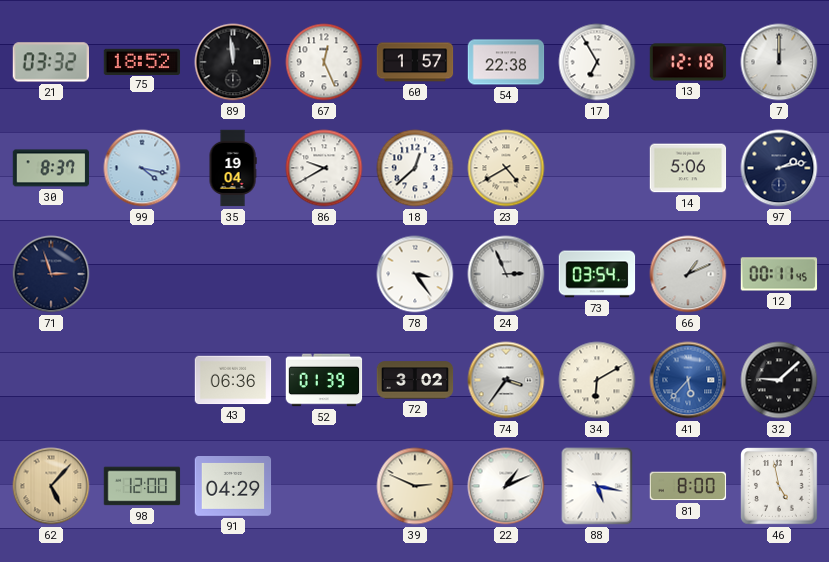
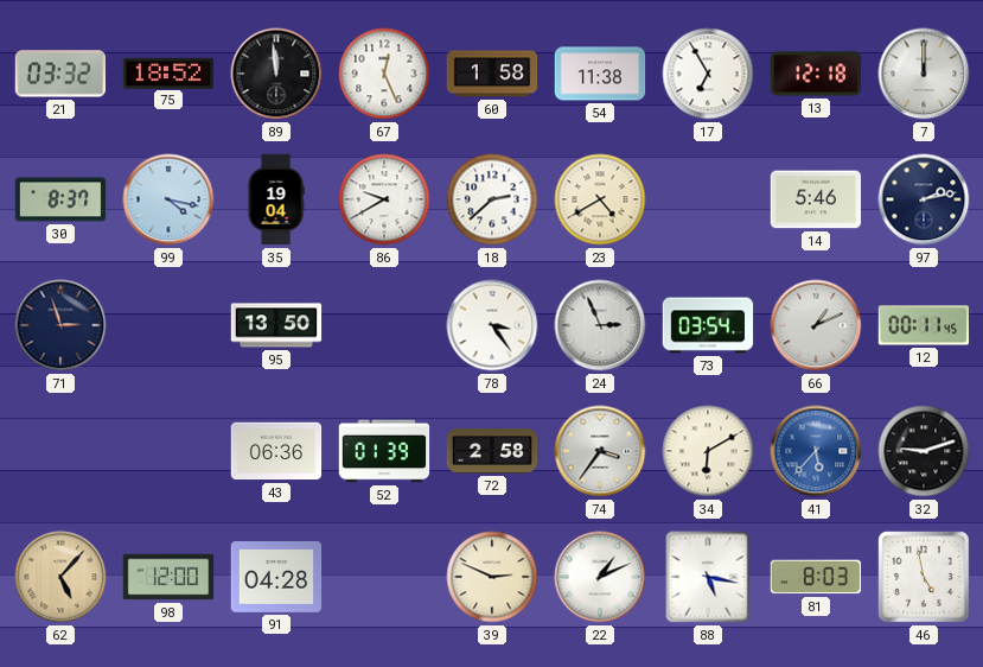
60: 1:57 -> 1:58
54: 22:38 -> 11:38
18: 12:38 -> 2:38
14: 5:06 -> 5:46
95: none -> 13:50
72: 3:02 -> 2:58
32: 9:08 -> 9:12
91: 04:29 -> 04:28
81: 8:00 -> 8:03
